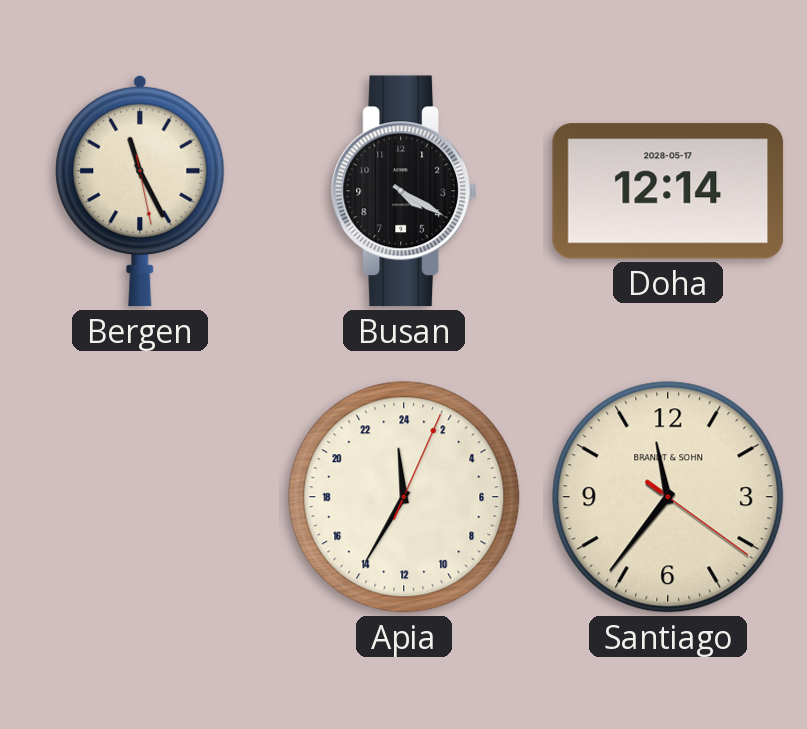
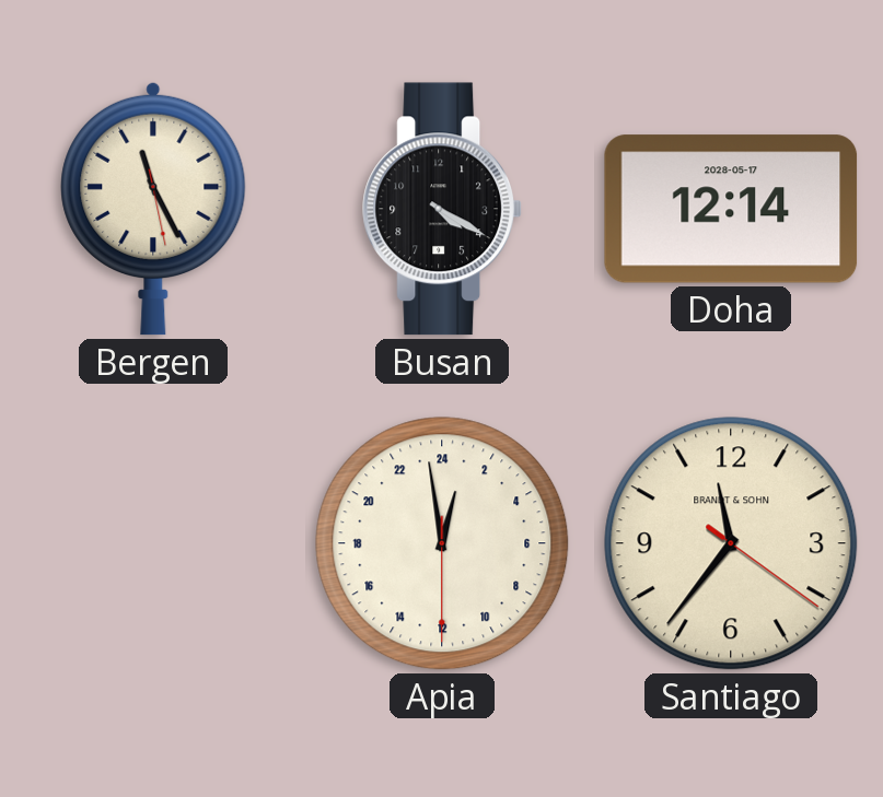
Apia: 23:35 -> 0:58
